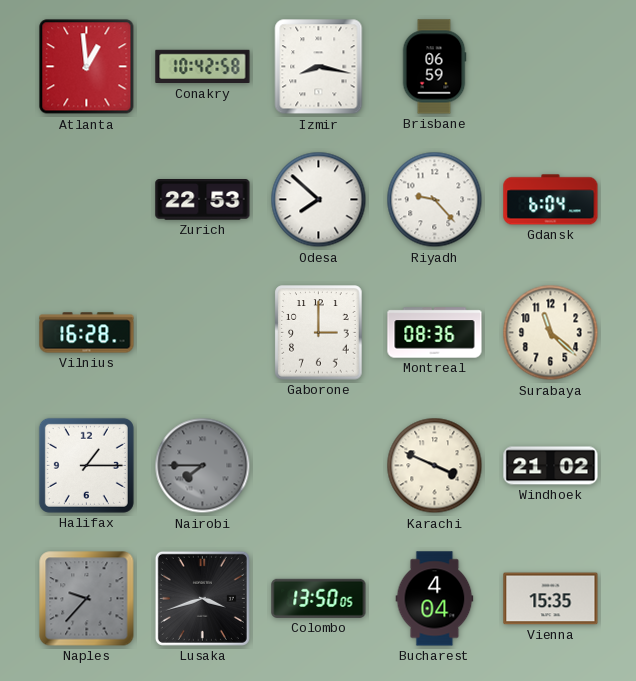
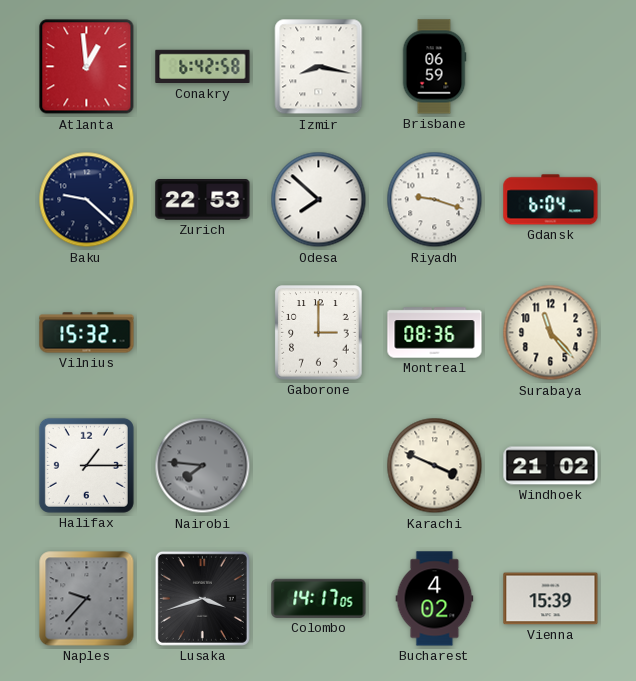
Conakry: 10:42 -> 6:42
Baku: none -> 9:22
Riyadh: 9:23 -> 9:18
Vilnius: 16:28 -> 15:32
Surabaya: 11:22 -> 11:23
Nairobi: 7:45 -> 7:46
Colombo: 13:50 -> 14:17
Bucharest: 4:04 -> 4:02
Vienna: 15:35 -> 15:39
